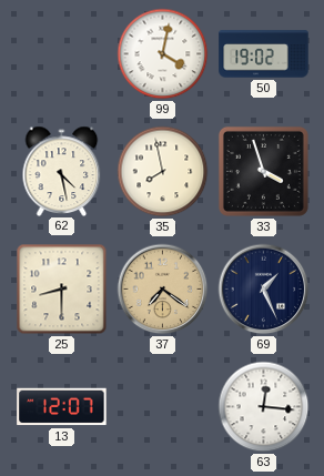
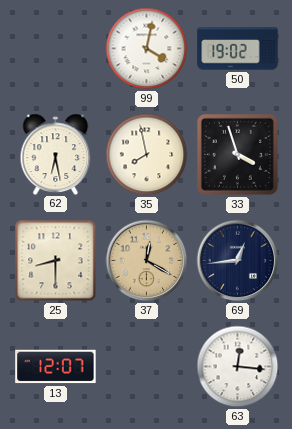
62: 4:28 -> 6:28
37: 7:21 -> 12:20
69: 1:26 -> 12:44
